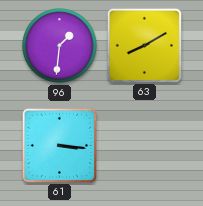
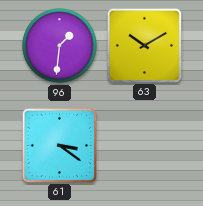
63: 8:10 -> 10:10
61: 3:16 -> 3:21
